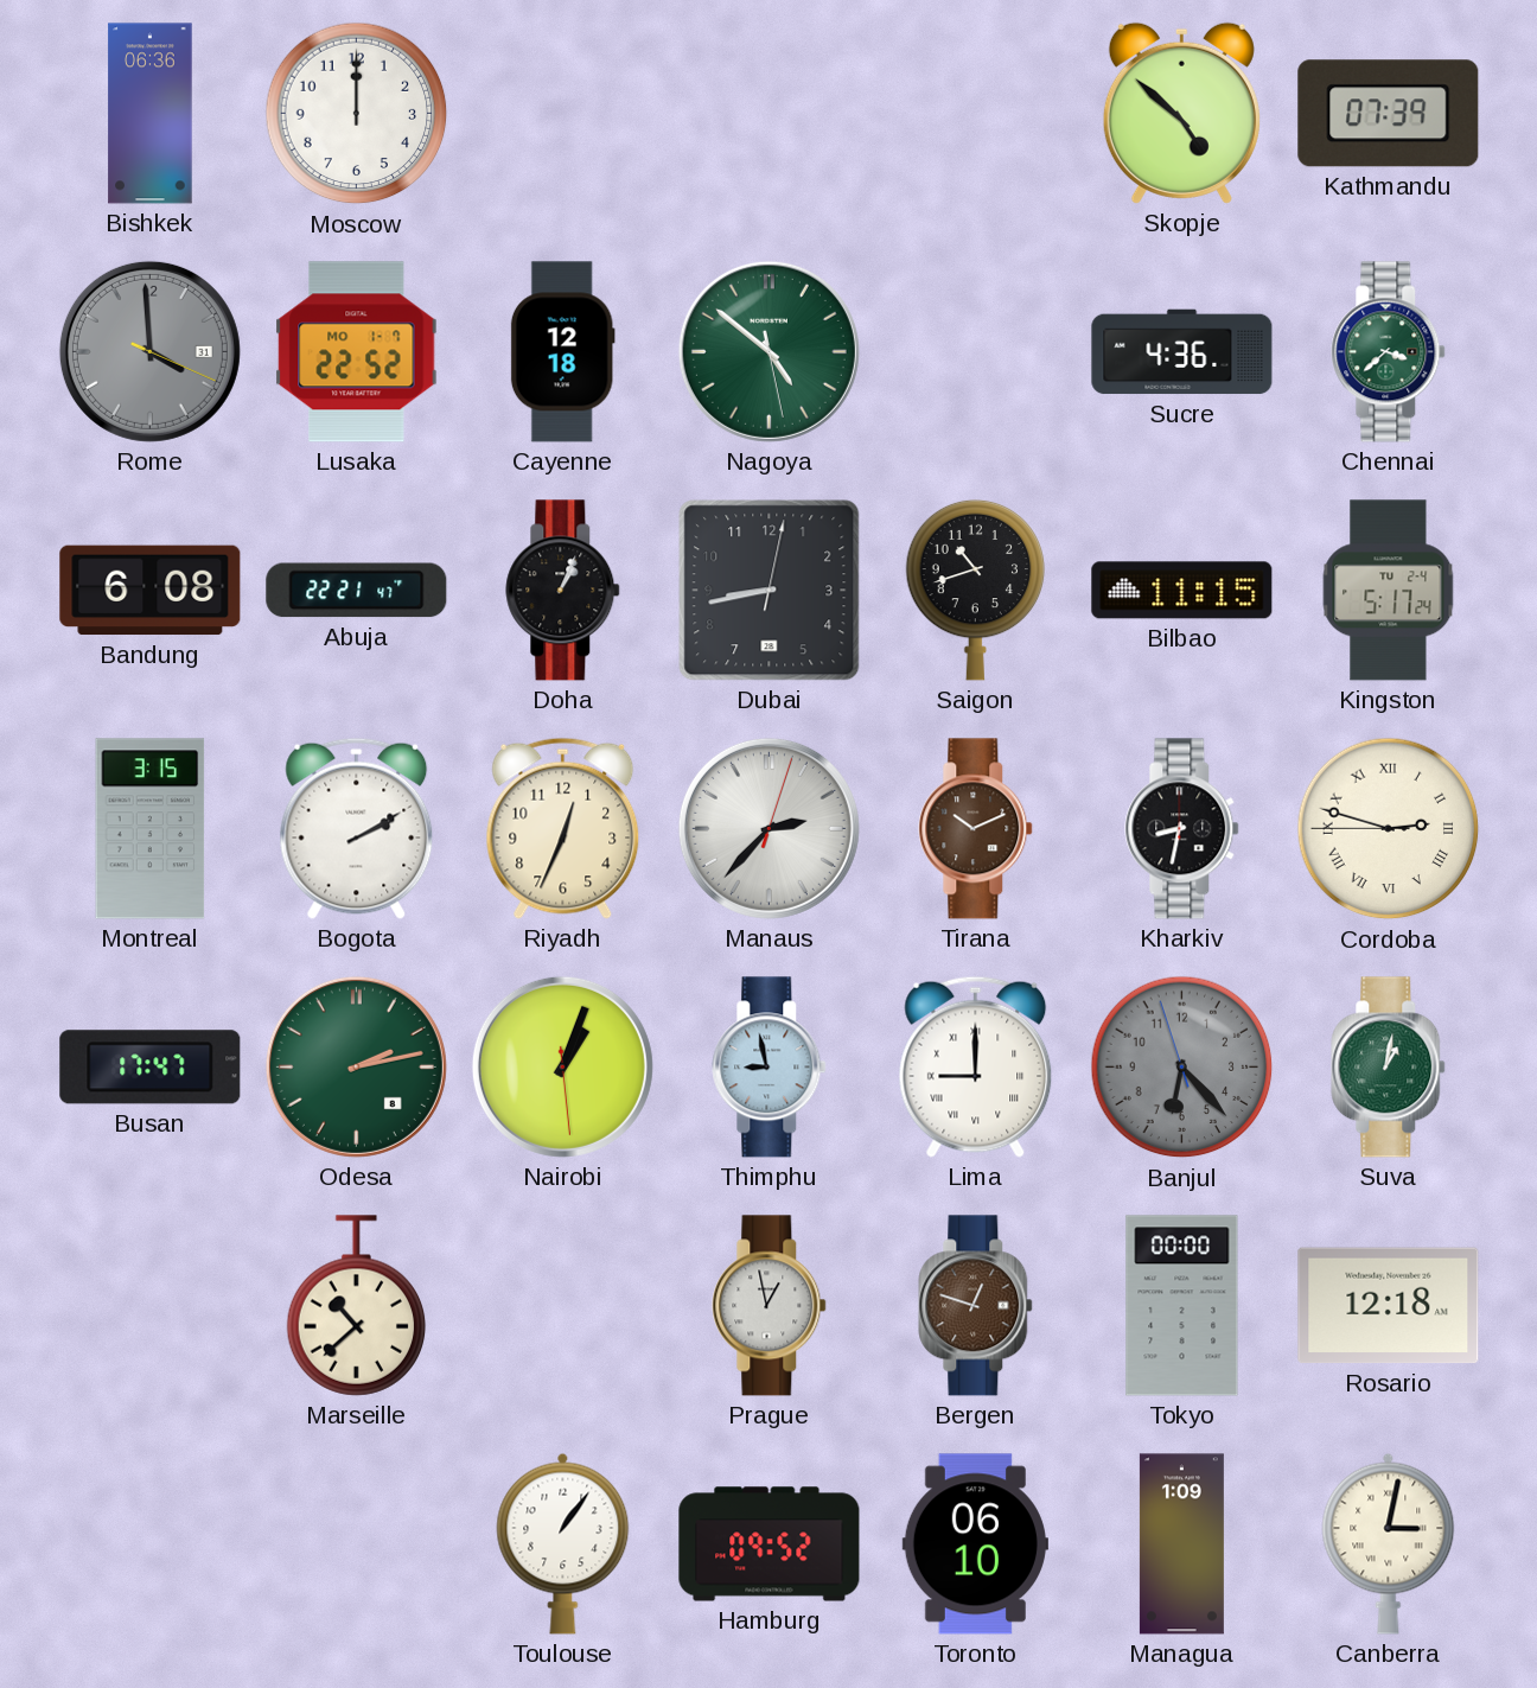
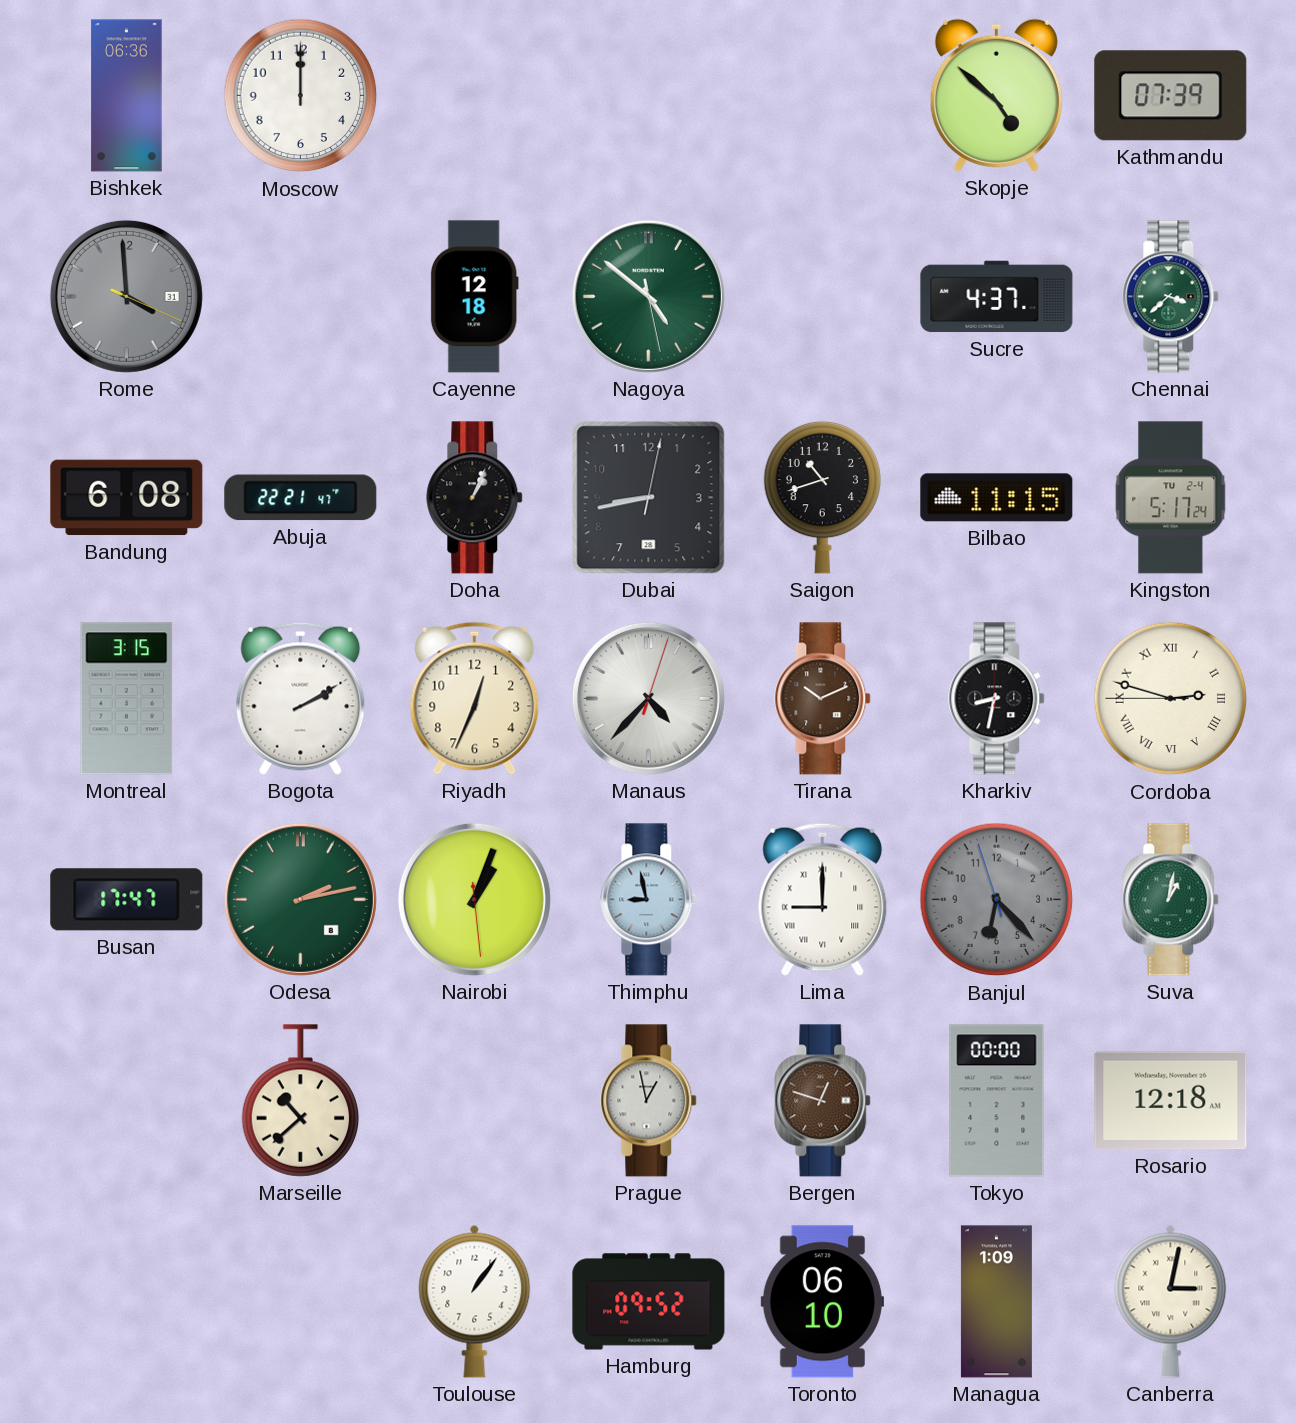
Lusaka: 22:52 -> none
Sucre: 4:36 -> 4:37
Manaus: 2:37 -> 4:37
